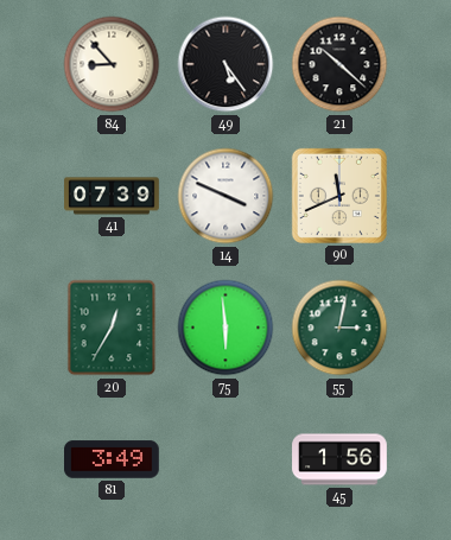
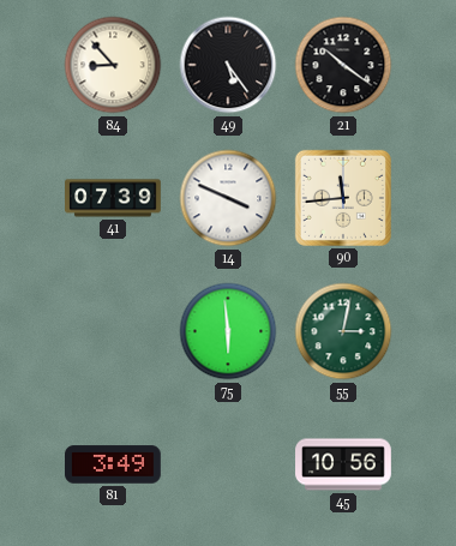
21: 10:22 -> 10:21
90: 11:41 -> 11:44
20: 12:35 -> none
45: 1:56 -> 10:56
